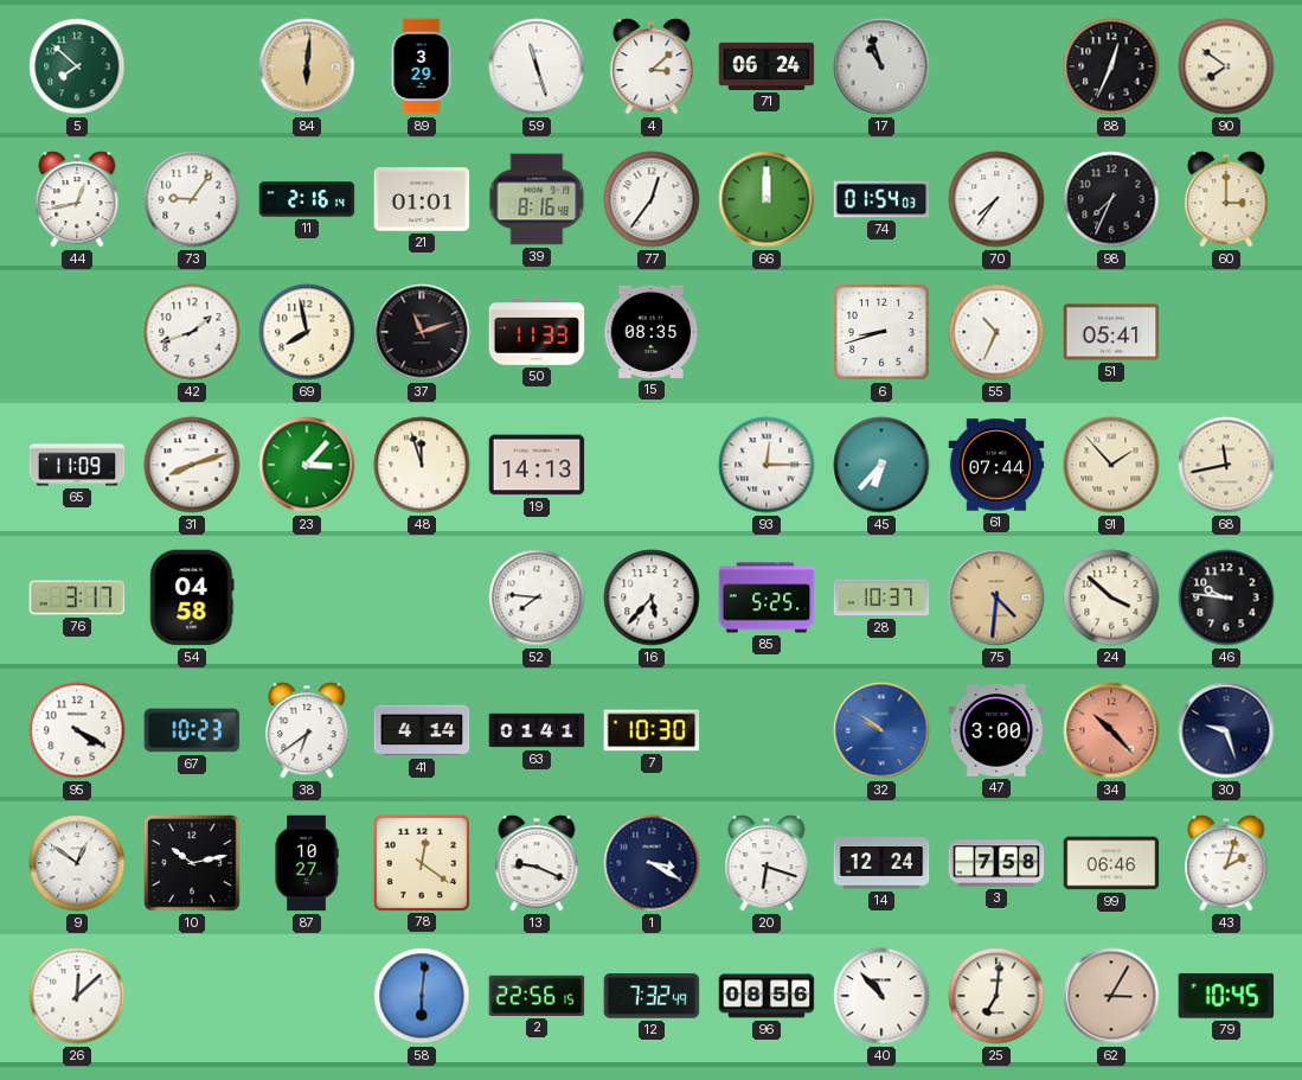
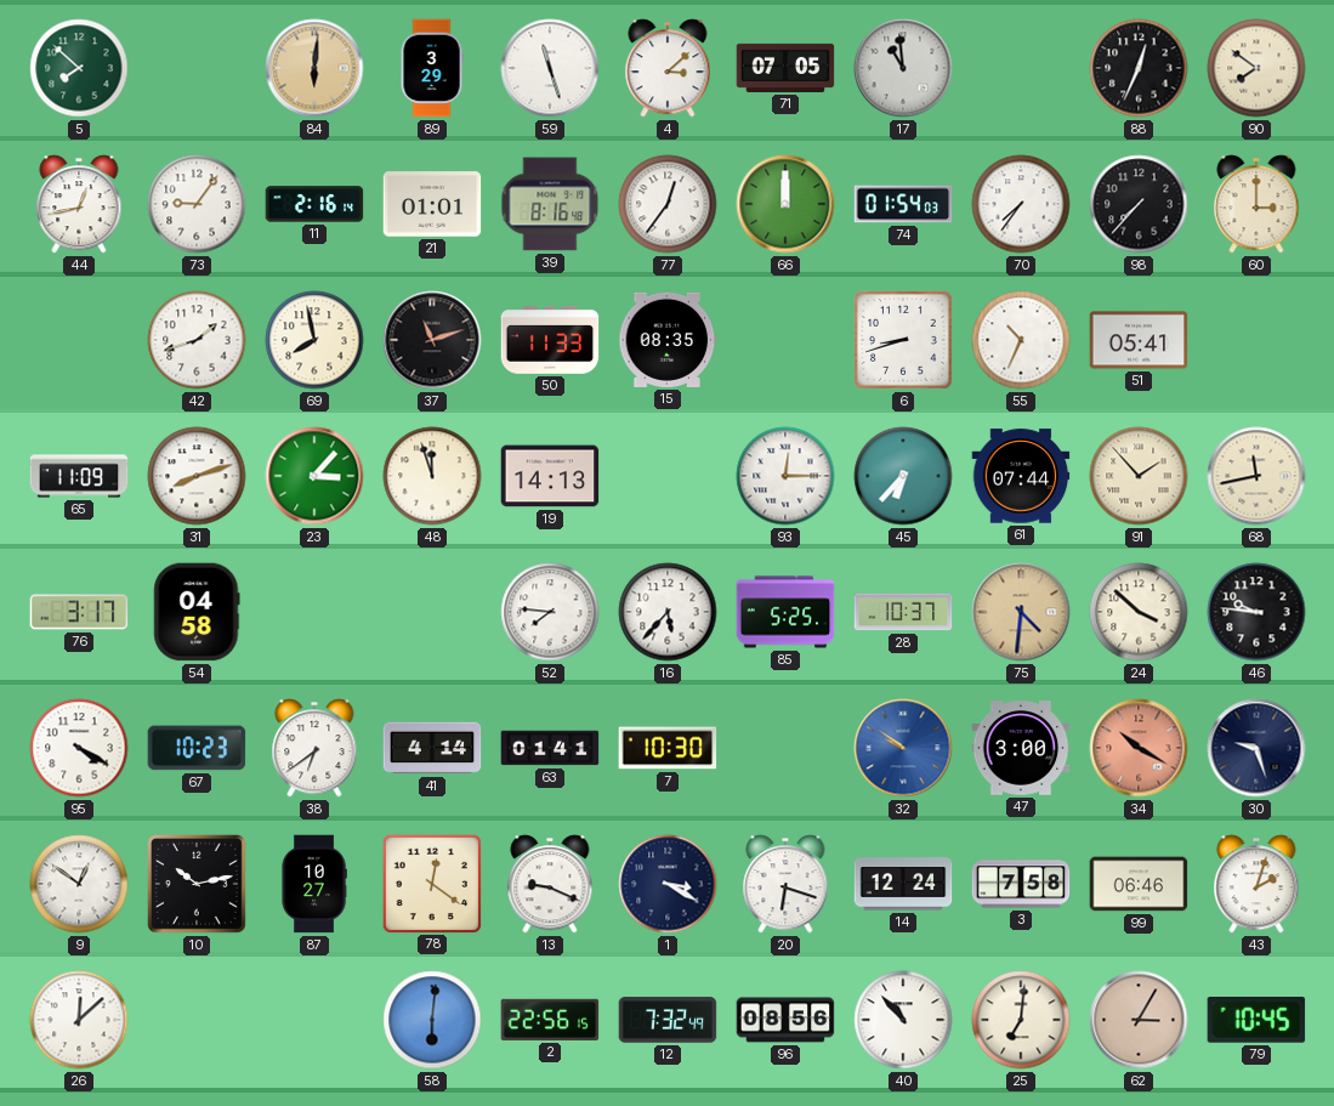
71: 06:24 -> 07:05
17: 10:57 -> 10:59
98: 7:34 -> 7:37
34: 10:23 -> 10:20
